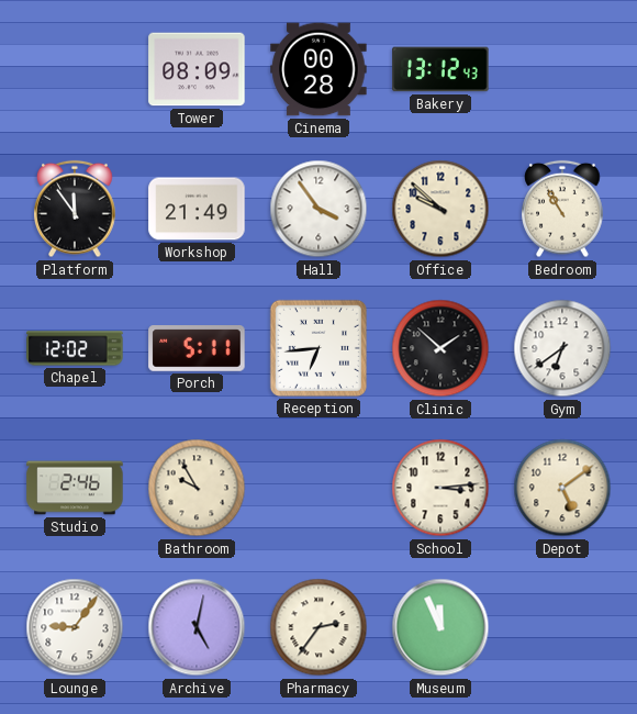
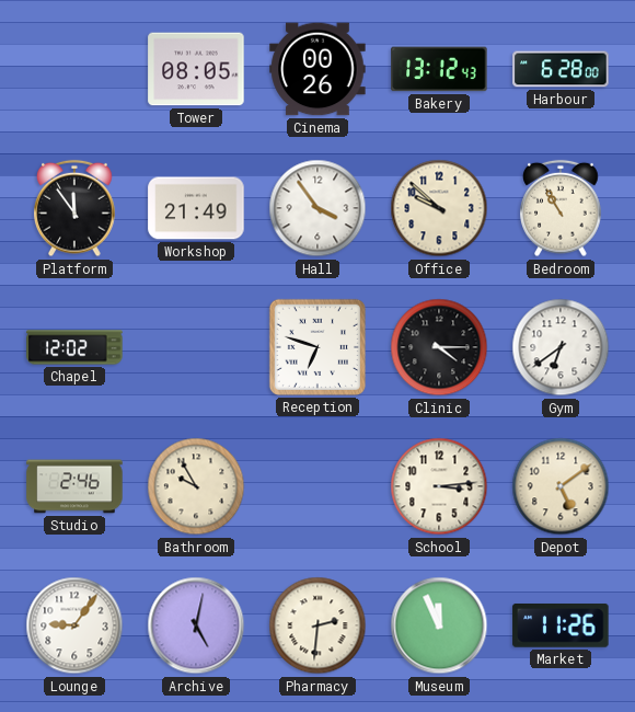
Tower: 08:09 -> 08:05
Cinema: 00:28 -> 00:26
Harbour: none -> 6:28
Porch: 5:11 -> none
Reception: 6:44 -> 6:48
Clinic: 1:52 -> 4:15
Pharmacy: 2:36 -> 2:31
Market: none -> 11:26
